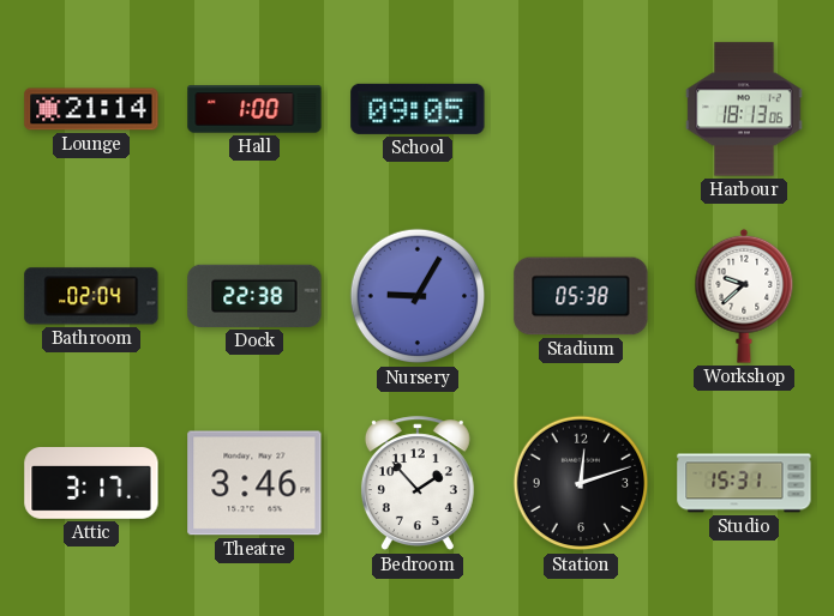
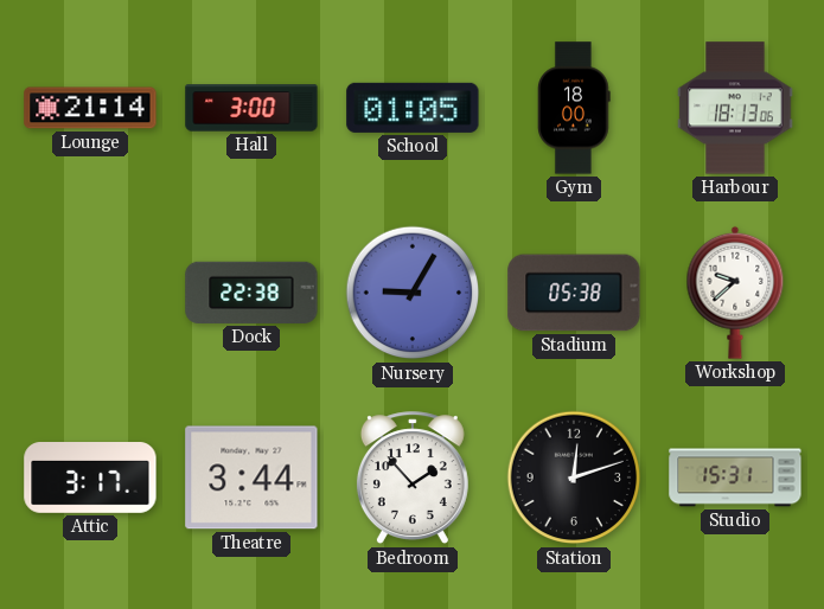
Hall: 1:00 -> 3:00
School: 09:05 -> 01:05
Gym: none -> 18:00
Bathroom: 02:04 -> none
Theatre: 3:46 -> 3:44
